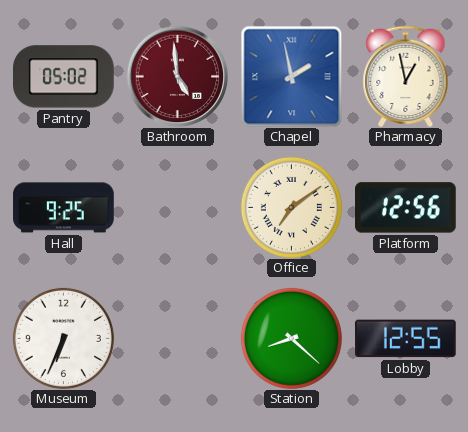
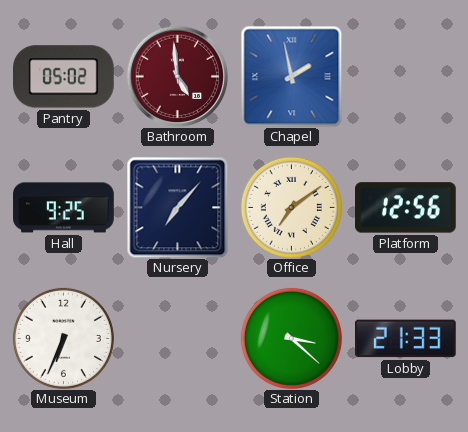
Pharmacy: 12:58 -> none
Nursery: none -> 7:07
Station: 8:22 -> 3:22
Lobby: 12:55 -> 21:33
